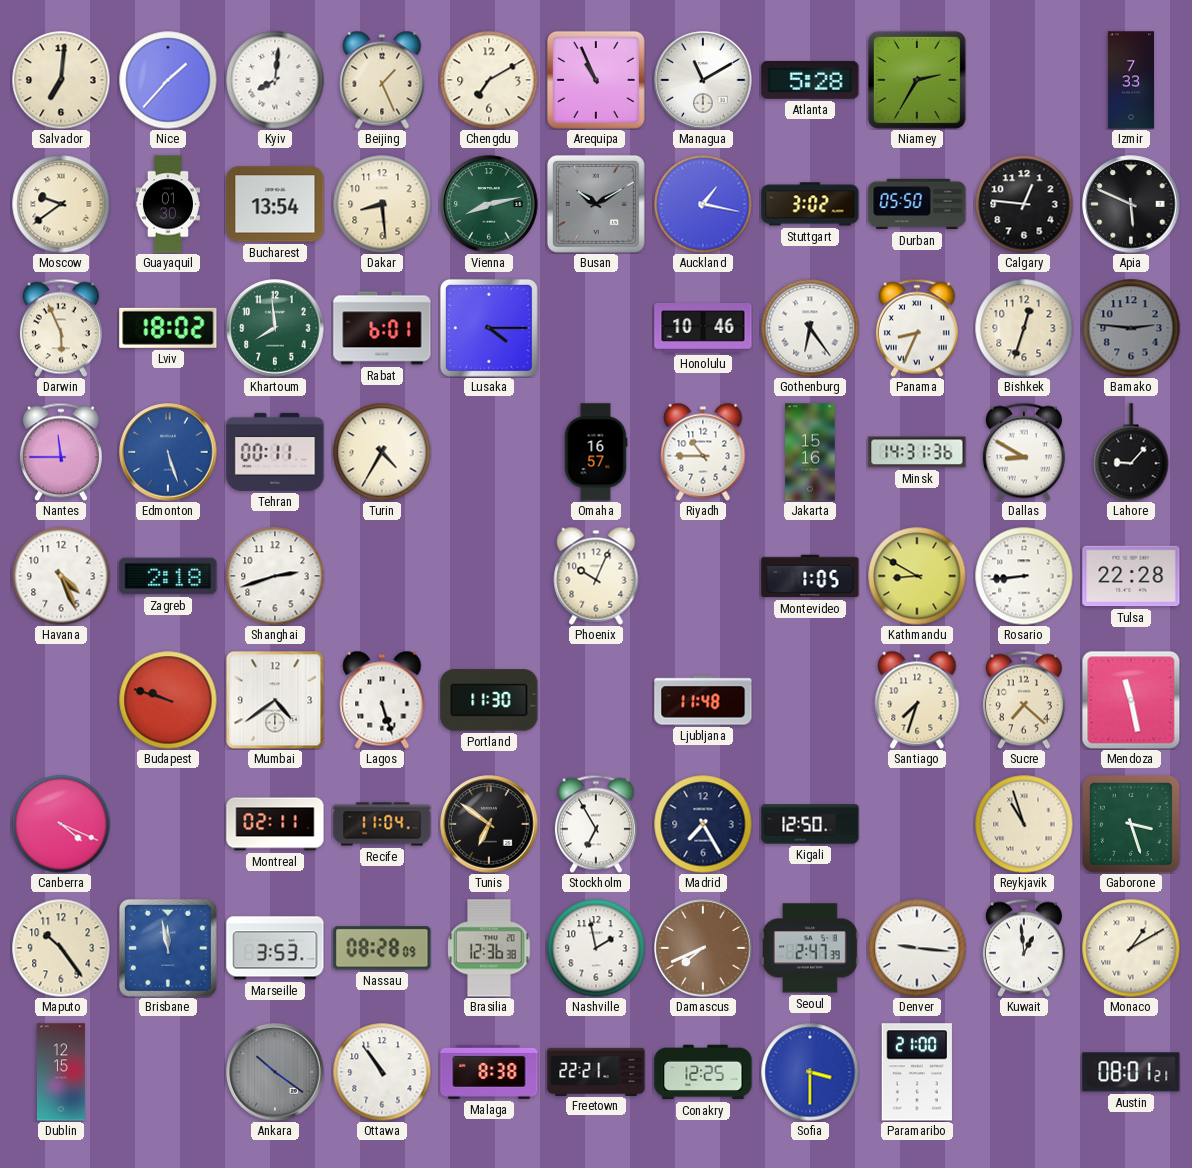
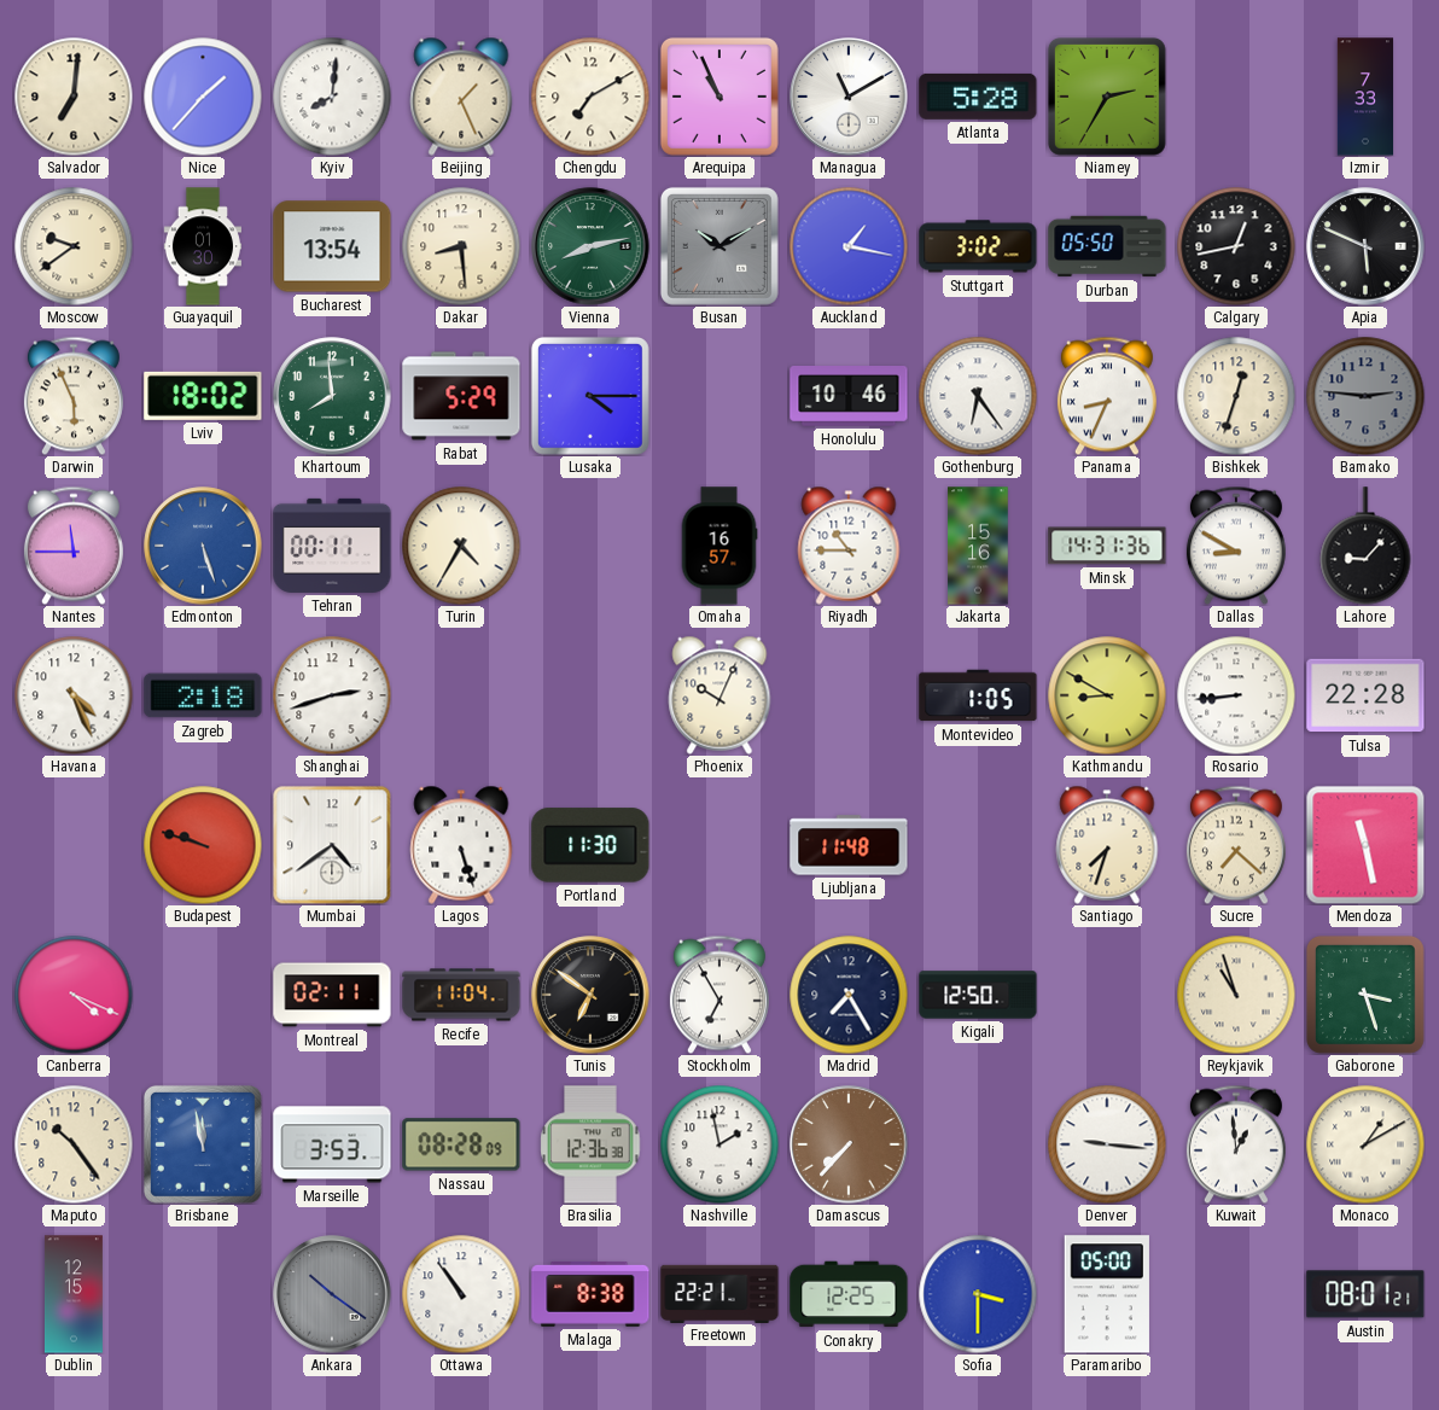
Calgary: 12:46 -> 12:43
Rabat: 6:01 -> 5:29
Damascus: 7:41 -> 7:37
Seoul: 2:47 -> none
Paramaribo: 21:00 -> 05:00
